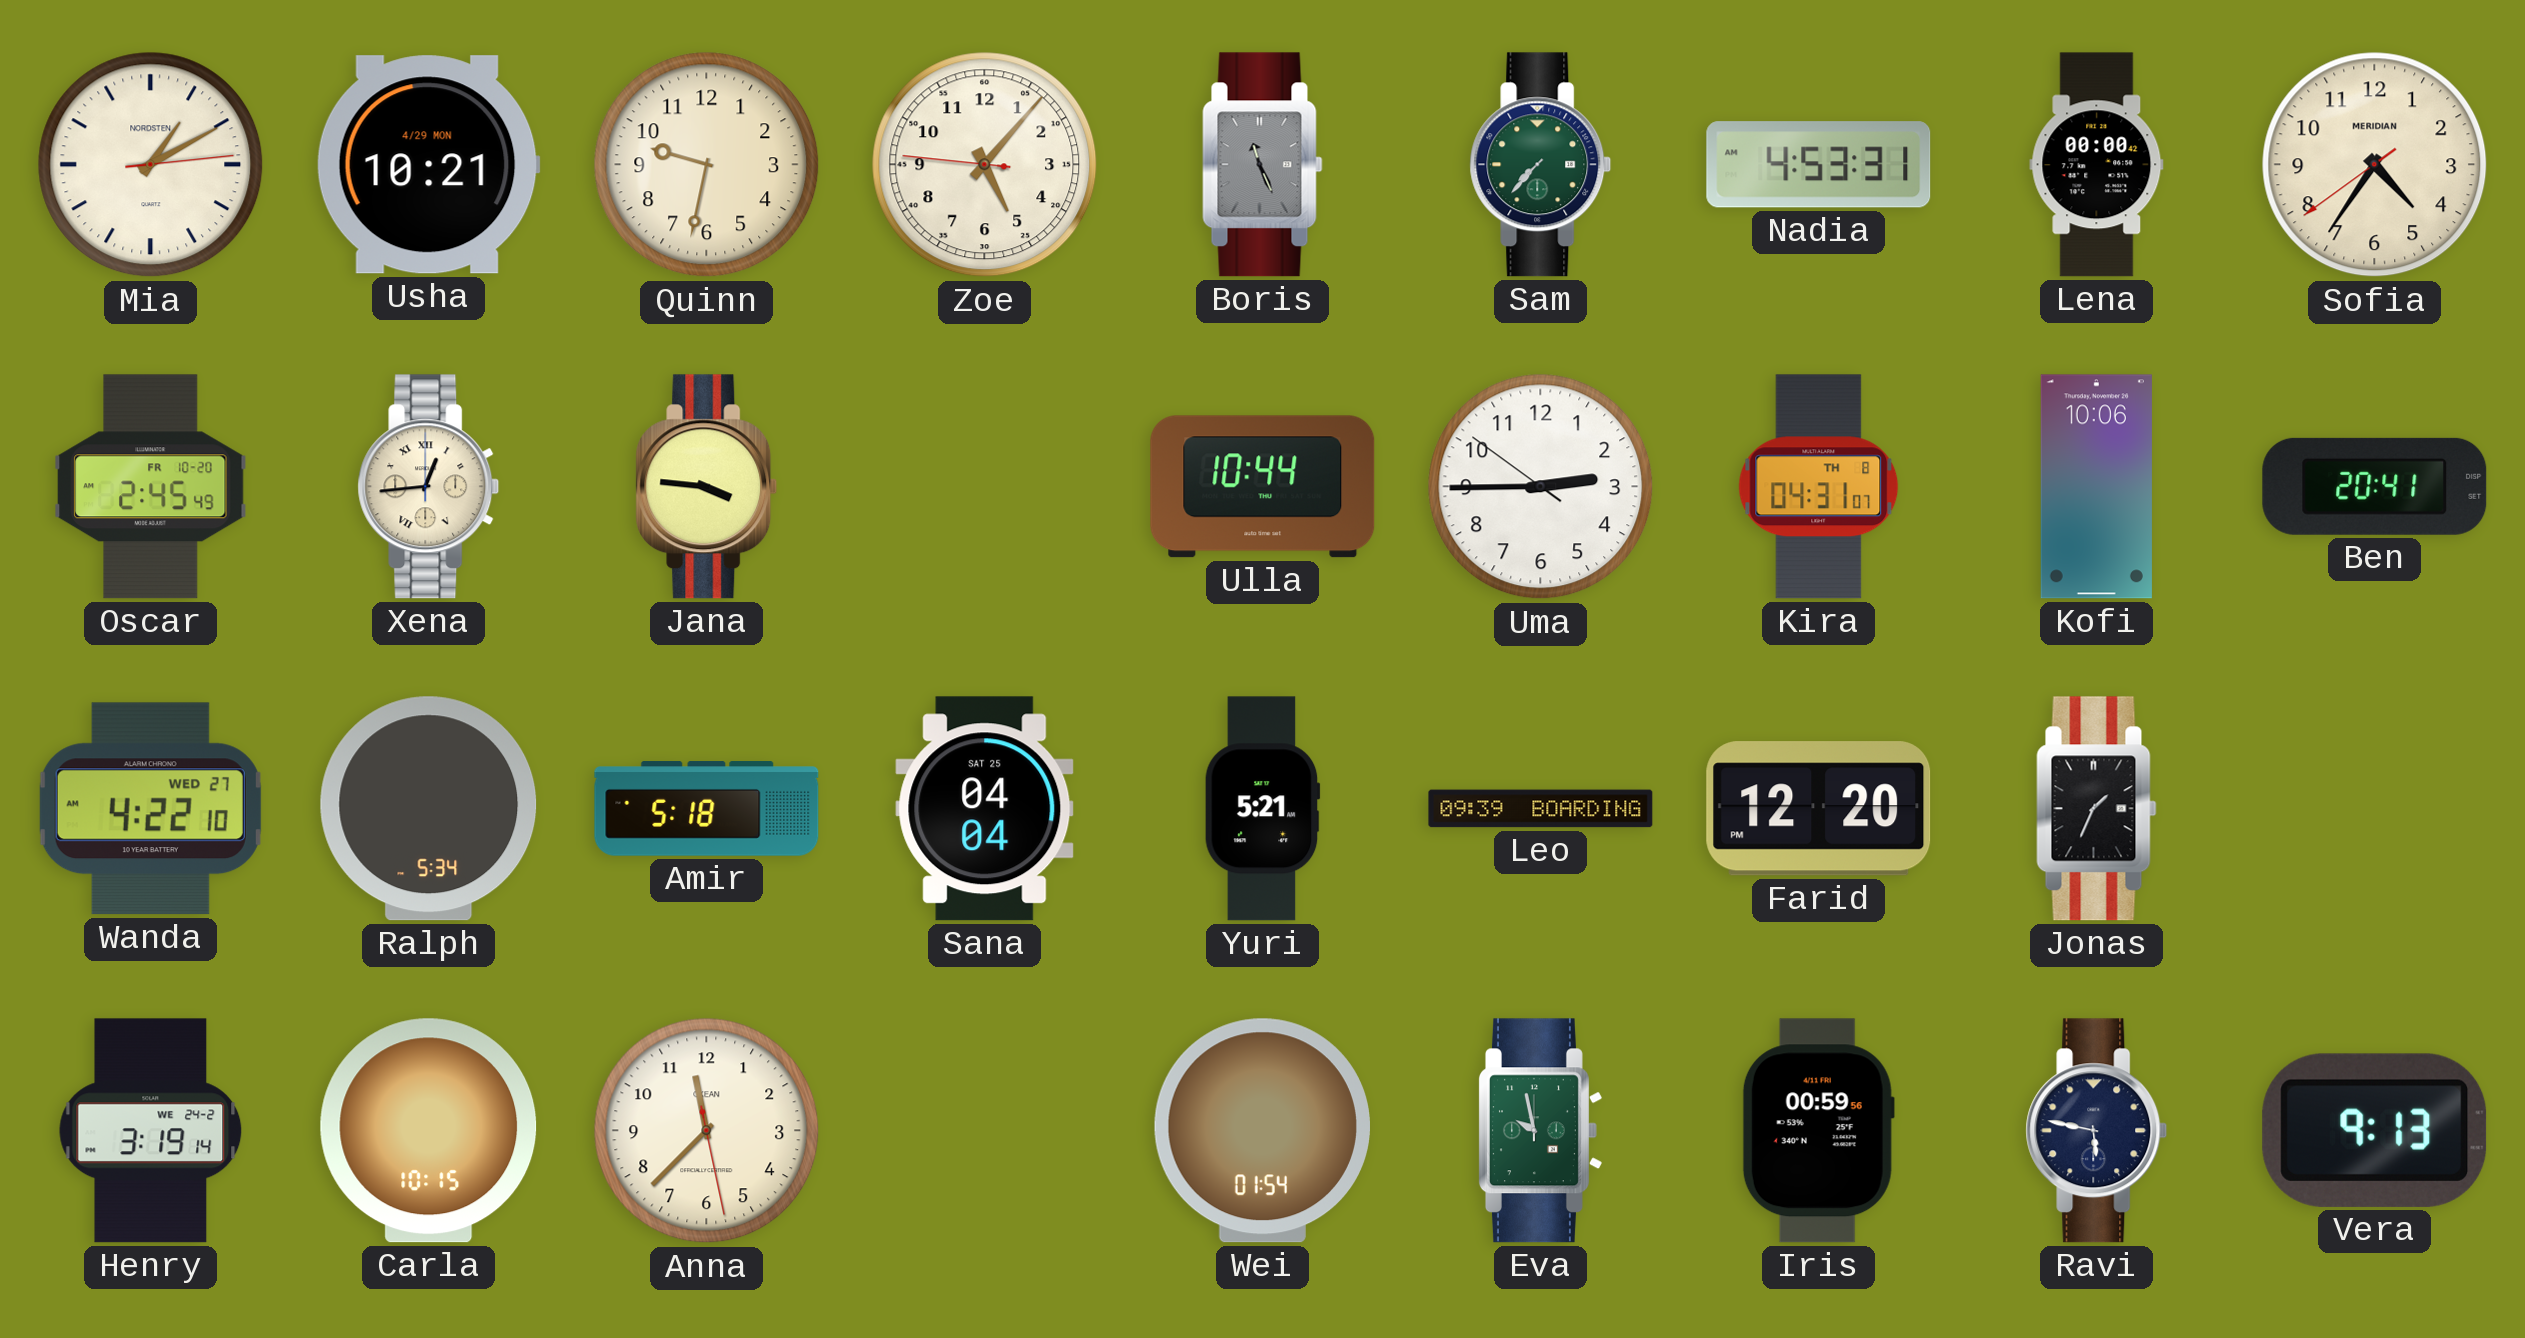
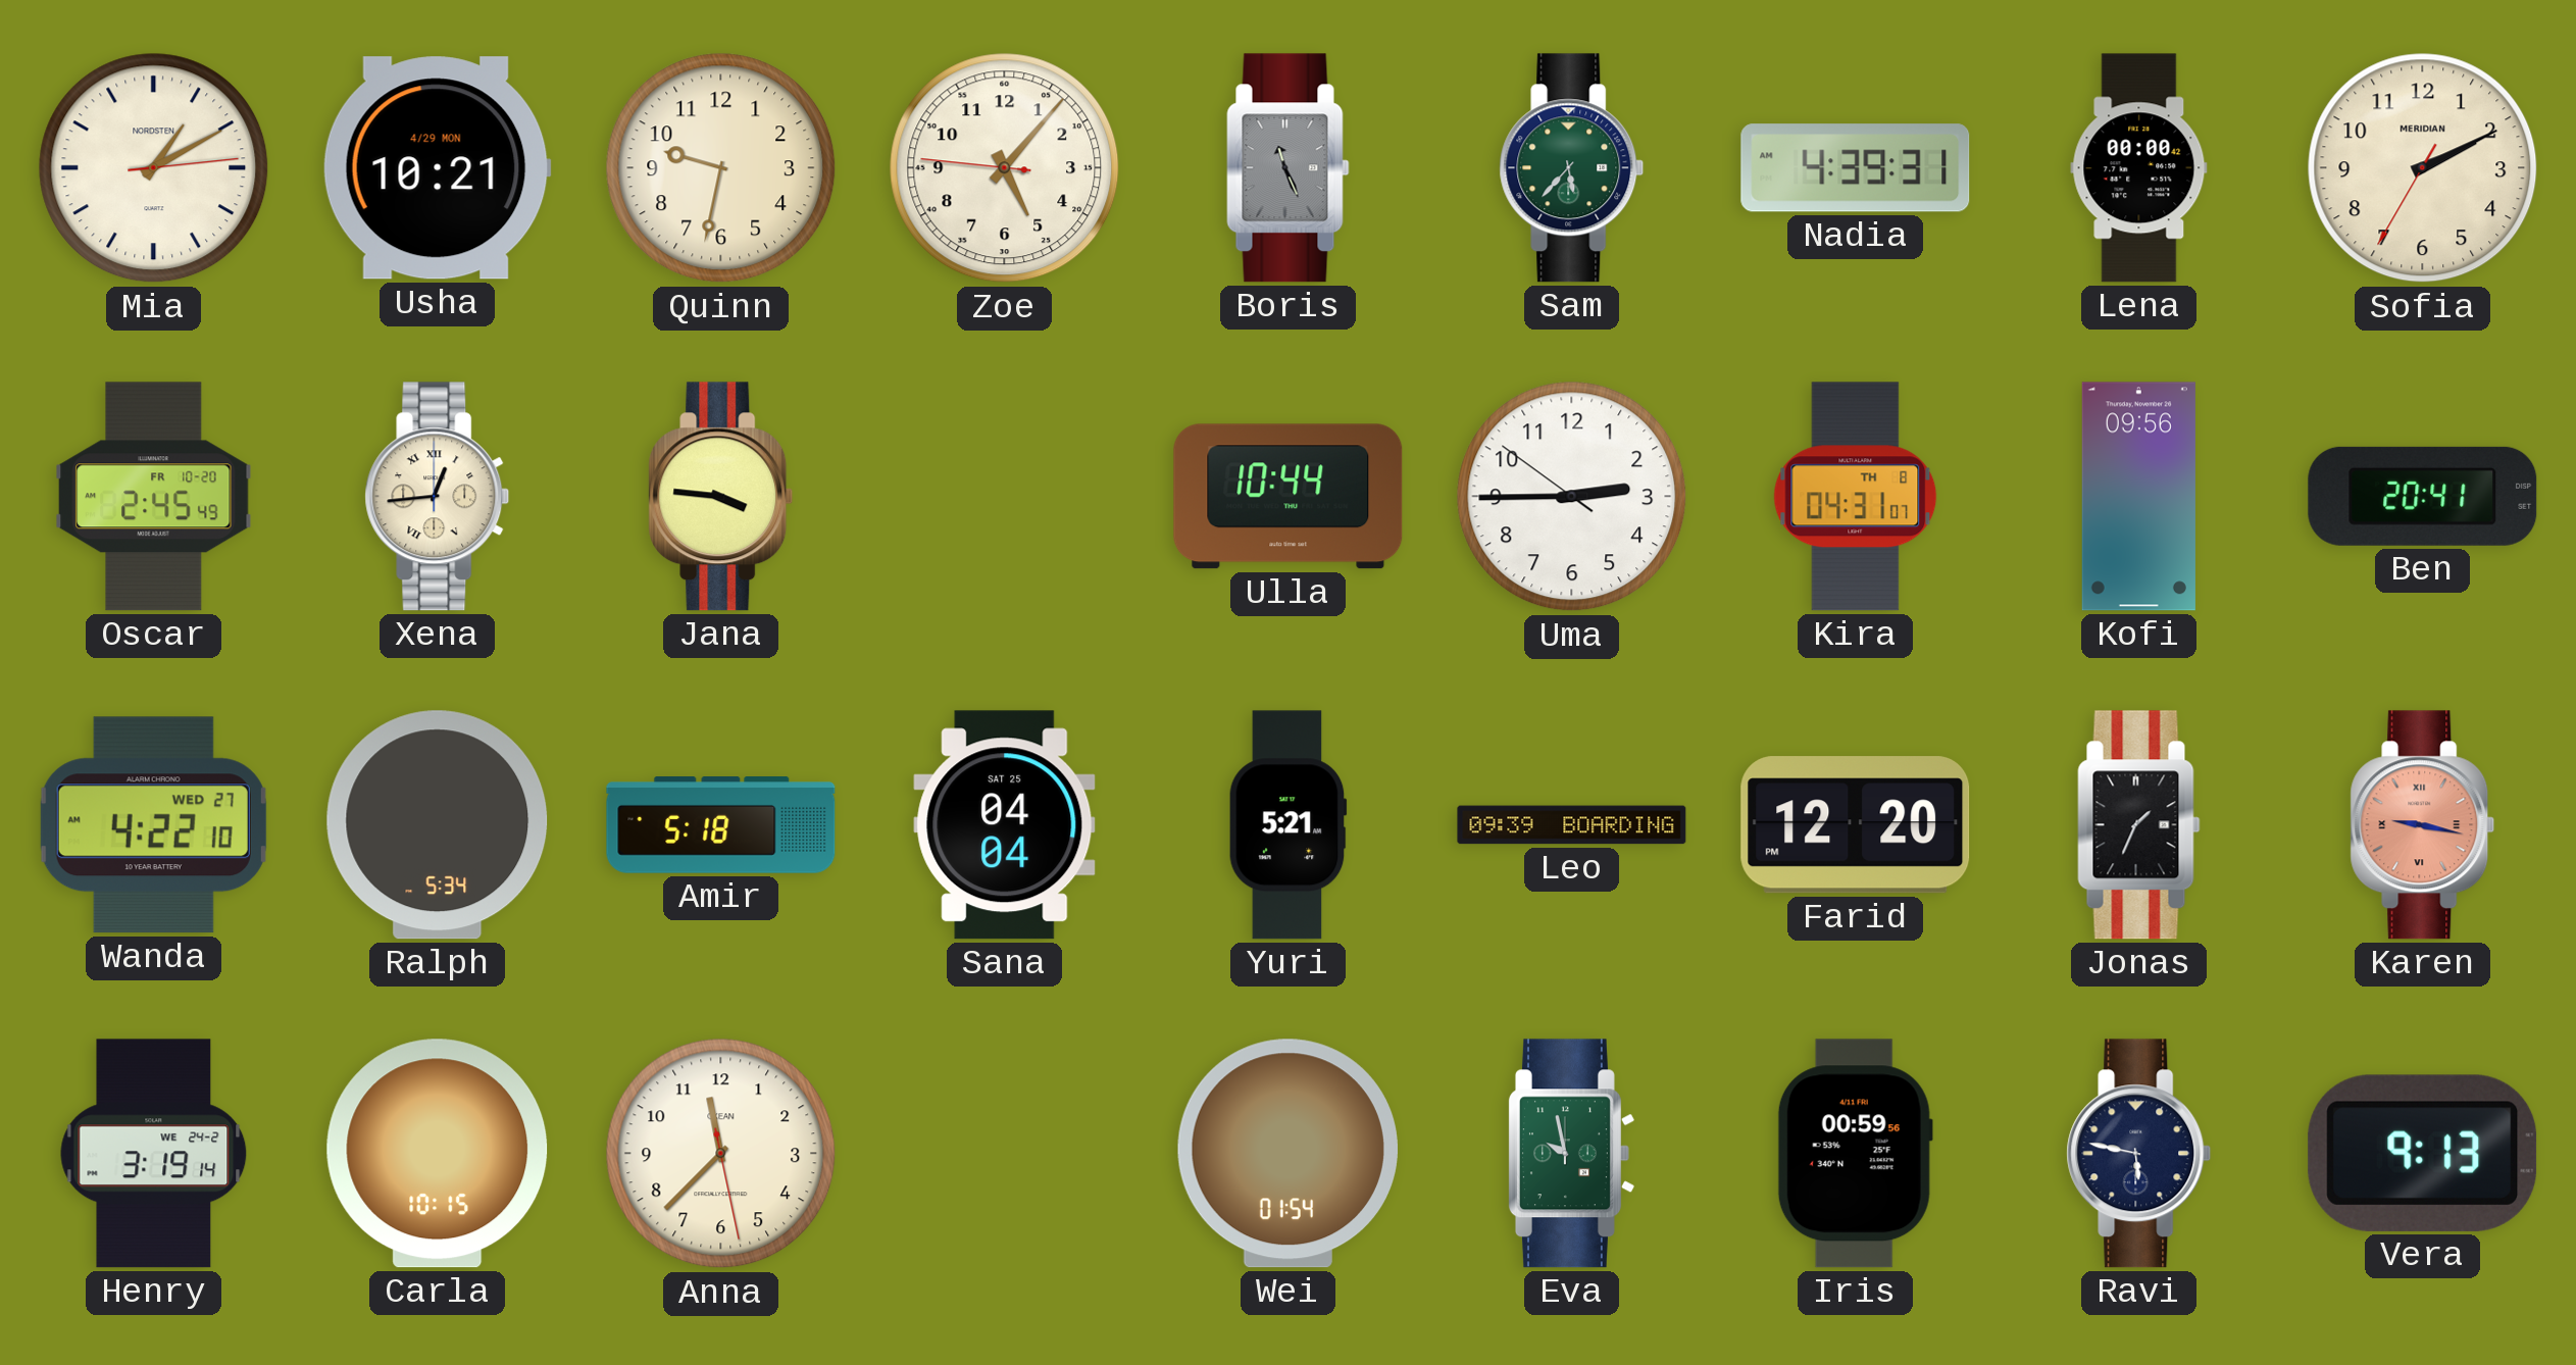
Sam: 7:37 -> 5:37
Nadia: 4:53 -> 4:39
Sofia: 4:35 -> 2:10
Kofi: 10:06 -> 09:56
Karen: none -> 9:17
